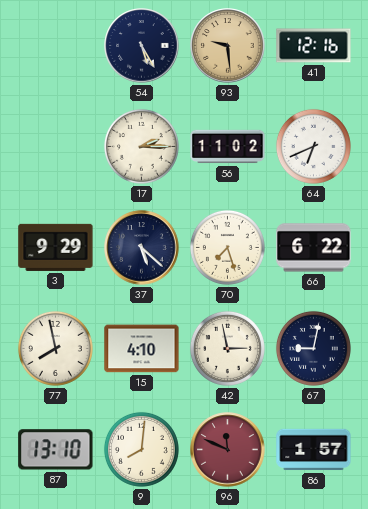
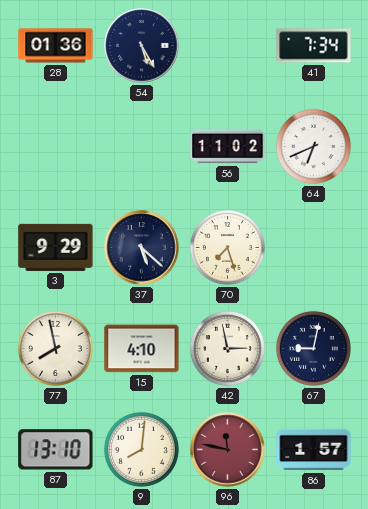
28: none -> 01:36
93: 9:29 -> none
41: 12:16 -> 7:34
17: 2:15 -> none
66: 6:22 -> none
96: 11:49 -> 11:47
